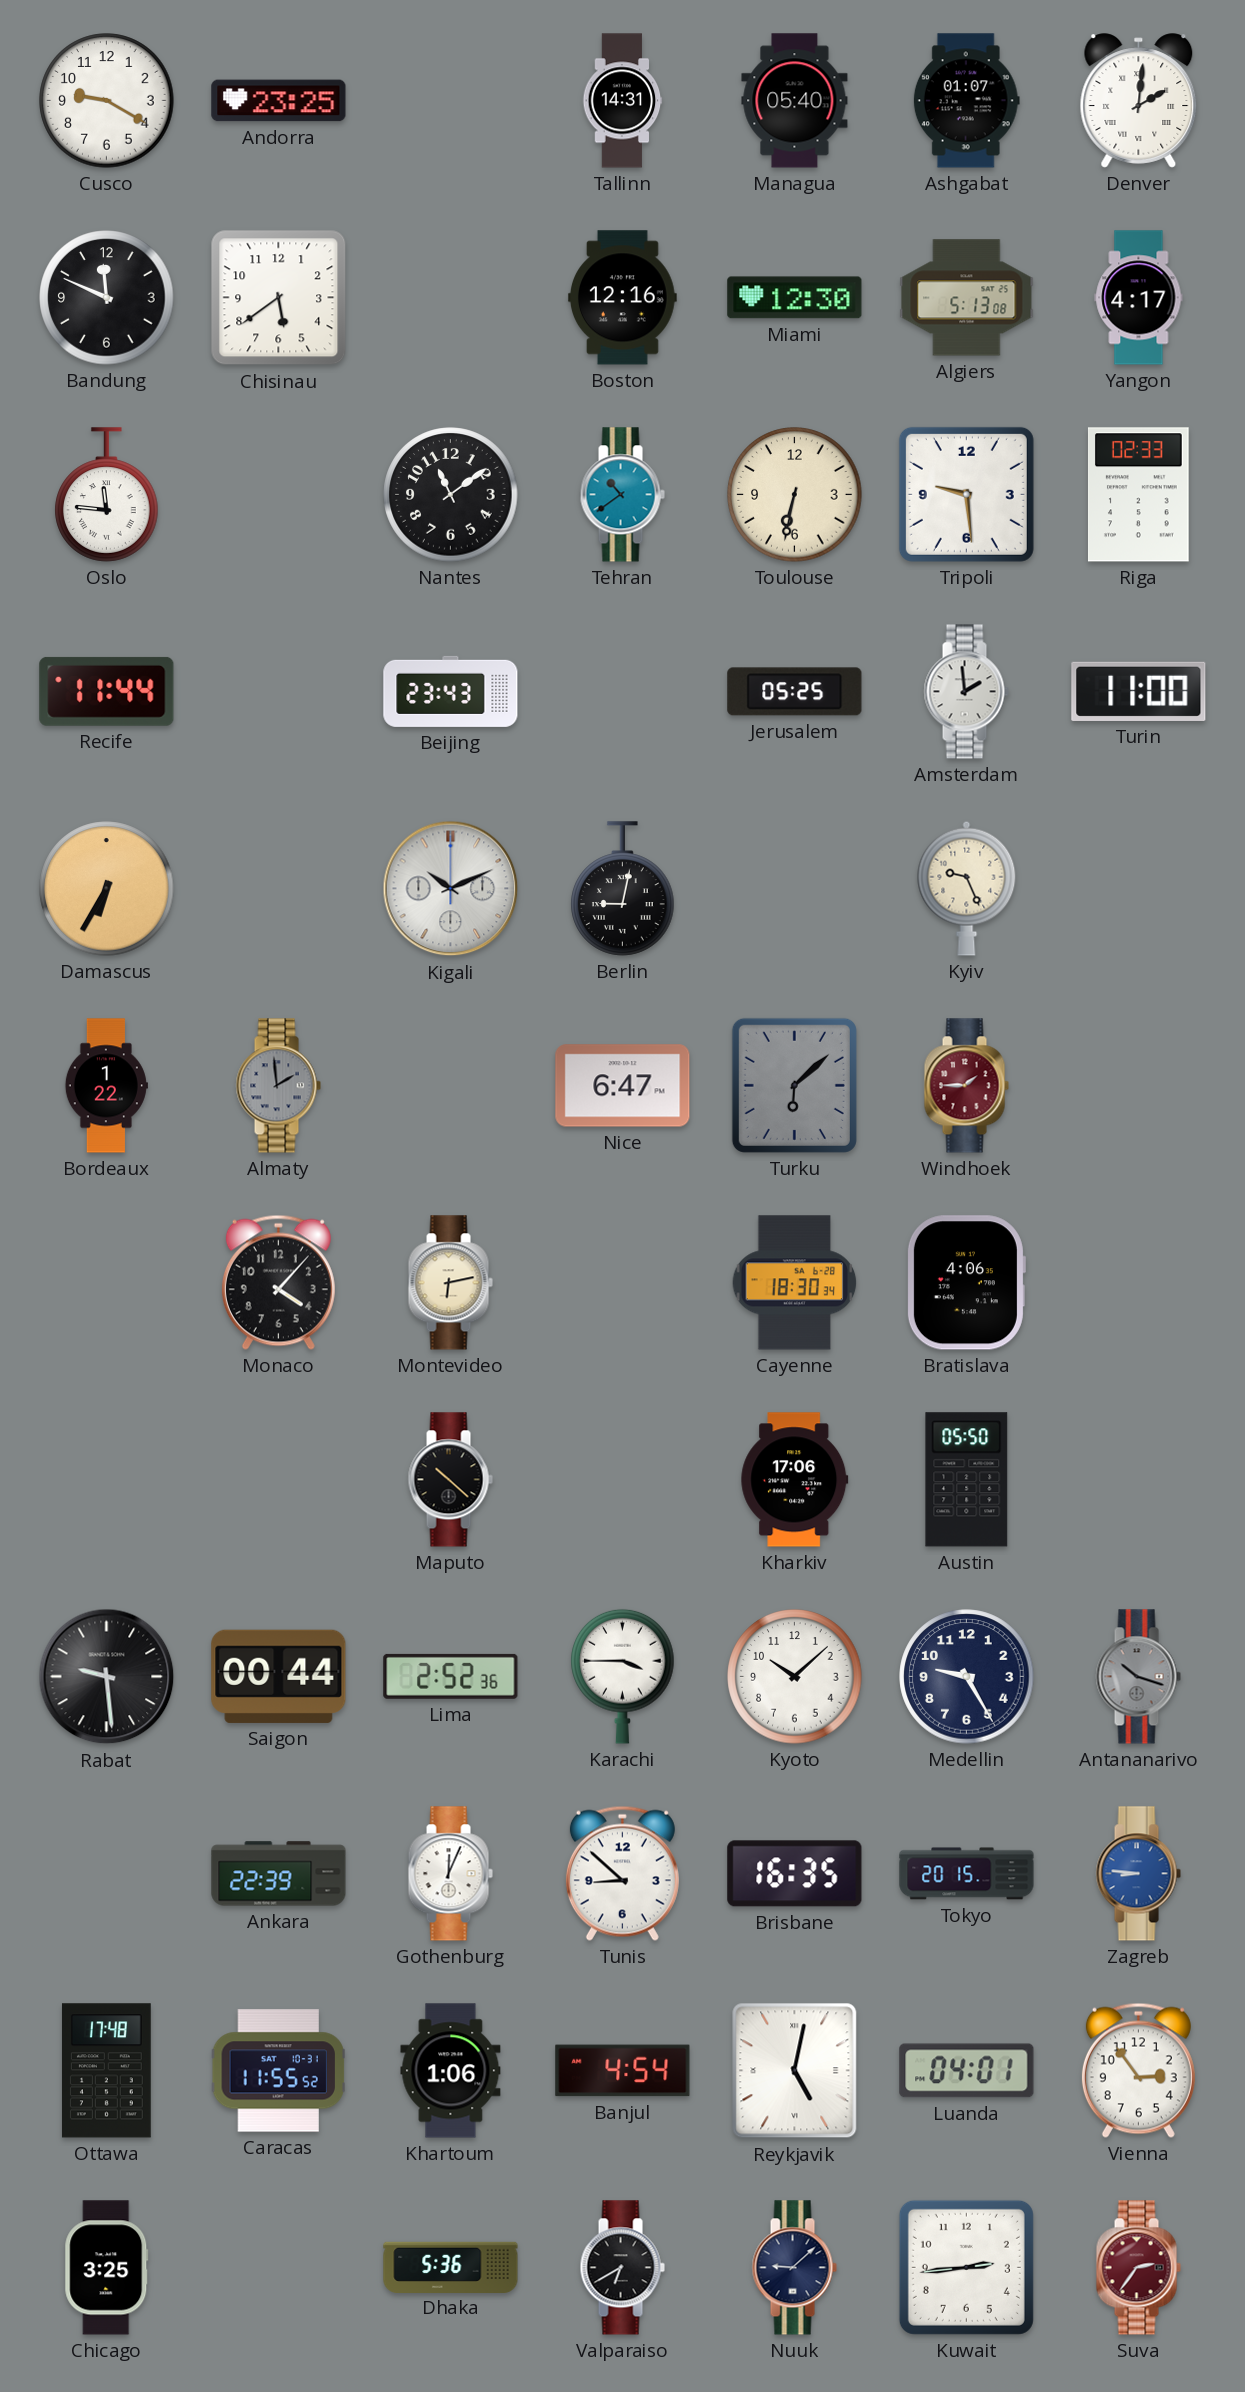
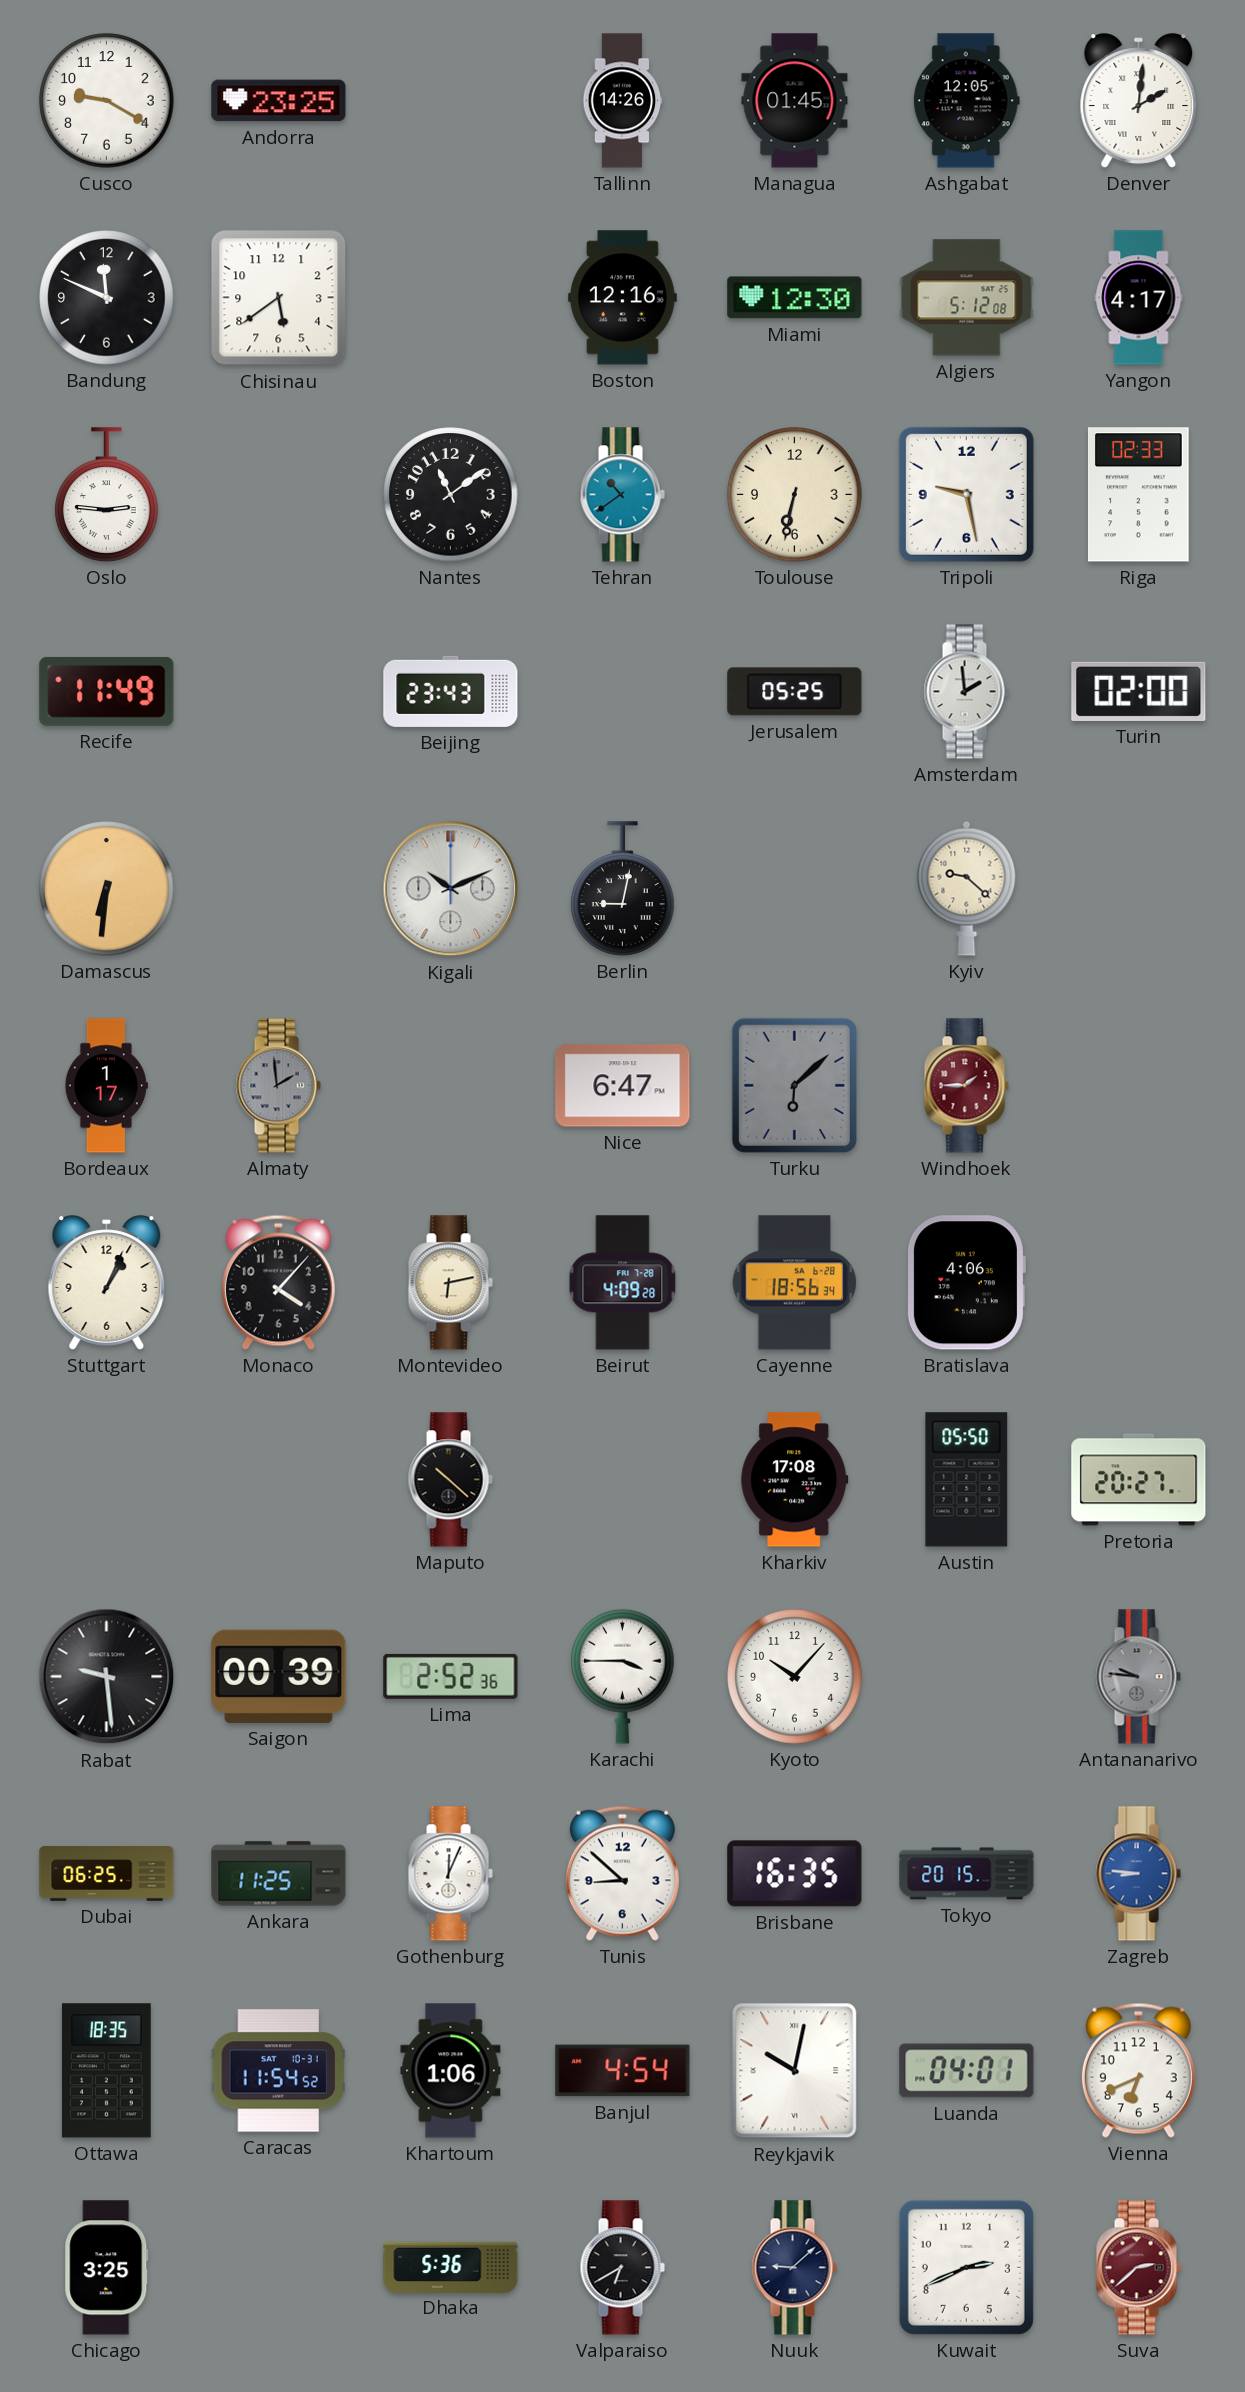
Tallinn: 14:31 -> 14:26
Managua: 05:40 -> 01:45
Ashgabat: 01:07 -> 12:05
Algiers: 5:13 -> 5:12
Oslo: 11:46 -> 2:46
Tripoli: 9:29 -> 9:28
Recife: 11:44 -> 11:49
Turin: 11:00 -> 02:00
Damascus: 6:35 -> 6:31
Kyiv: 9:26 -> 9:22
Bordeaux: 1:22 -> 1:17
Stuttgart: none -> 1:04
Beirut: none -> 4:09
Cayenne: 18:30 -> 18:56
Kharkiv: 17:06 -> 17:08
Pretoria: none -> 20:27
Saigon: 00:44 -> 00:39
Kyoto: 10:08 -> 10:07
Medellin: 9:25 -> none
Antananarivo: 10:18 -> 9:46
Dubai: none -> 06:25
Ankara: 22:39 -> 11:25
Ottawa: 17:48 -> 18:35
Caracas: 11:55 -> 11:54
Reykjavik: 5:02 -> 10:02
Vienna: 2:54 -> 6:41
Kuwait: 2:44 -> 2:41
Suva: 2:36 -> 2:38
